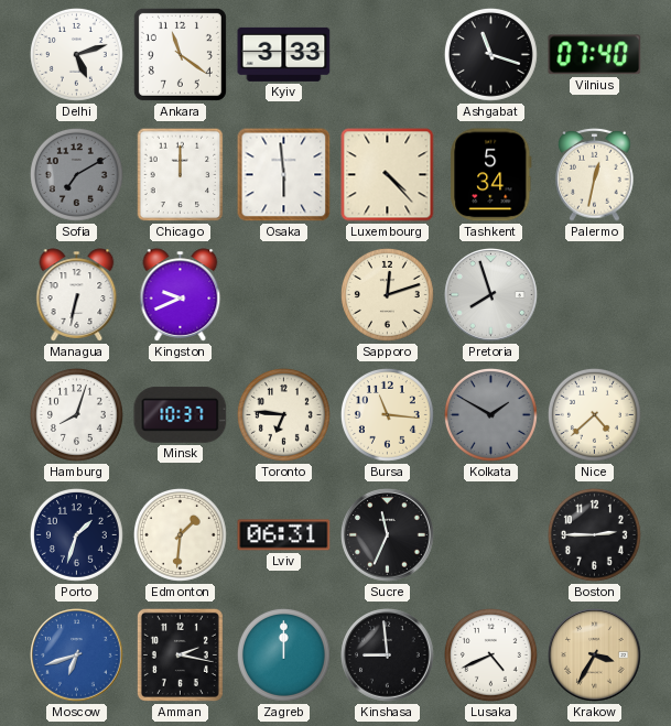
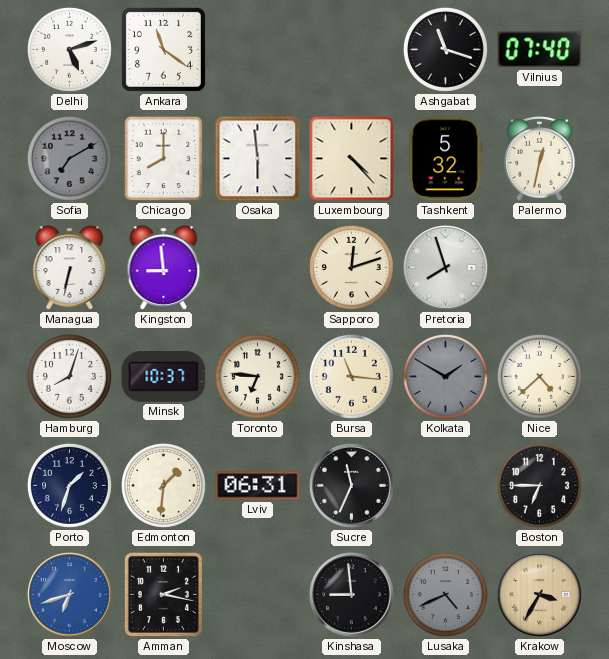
Kyiv: 3:33 -> none
Chicago: 12:00 -> 8:00
Tashkent: 5:34 -> 5:32
Kingston: 9:41 -> 8:59
Boston: 2:45 -> 6:45
Zagreb: 12:00 -> none
Lusaka dial: white -> grey
